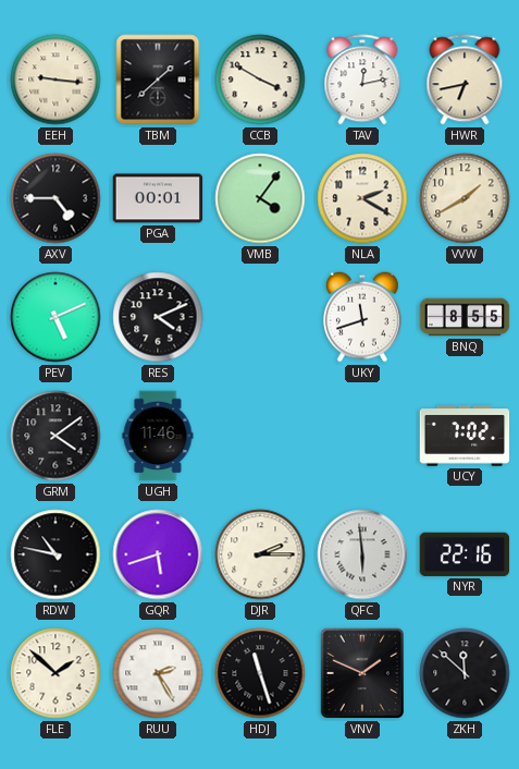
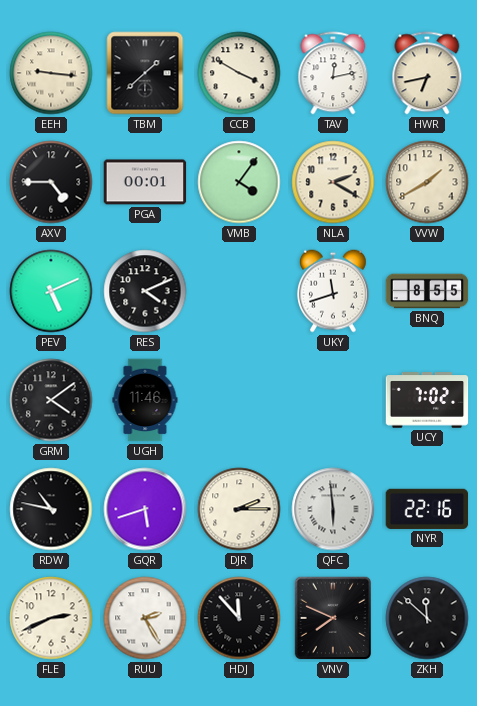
FLE: 1:52 -> 2:41
HDJ: 11:27 -> 11:53
VNV: 1:49 -> 7:49
